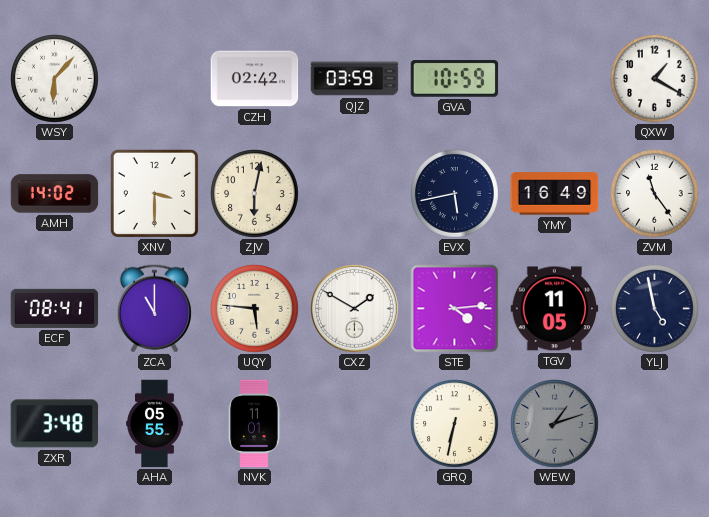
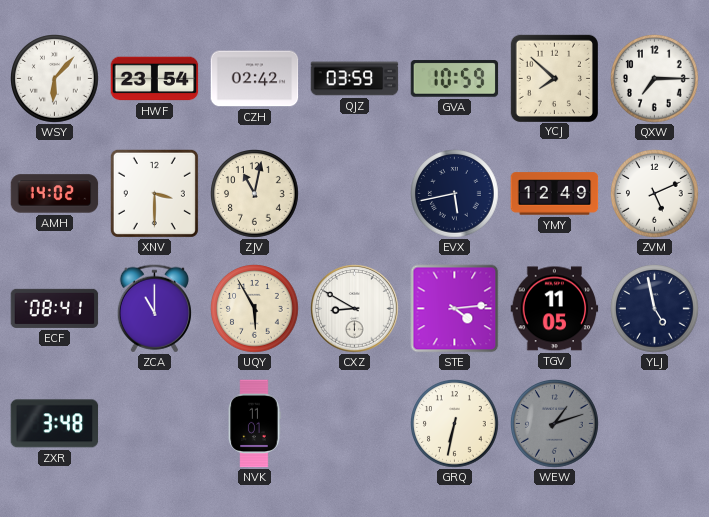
HWF: none -> 23:54
YCJ: none -> 7:52
QXW: 1:20 -> 7:15
ZJV: 6:02 -> 11:02
YMY: 16:49 -> 12:49
ZVM: 11:24 -> 5:11
UQY: 5:46 -> 5:55
CXZ: 1:50 -> 8:50
AHA: 05:55 -> none
